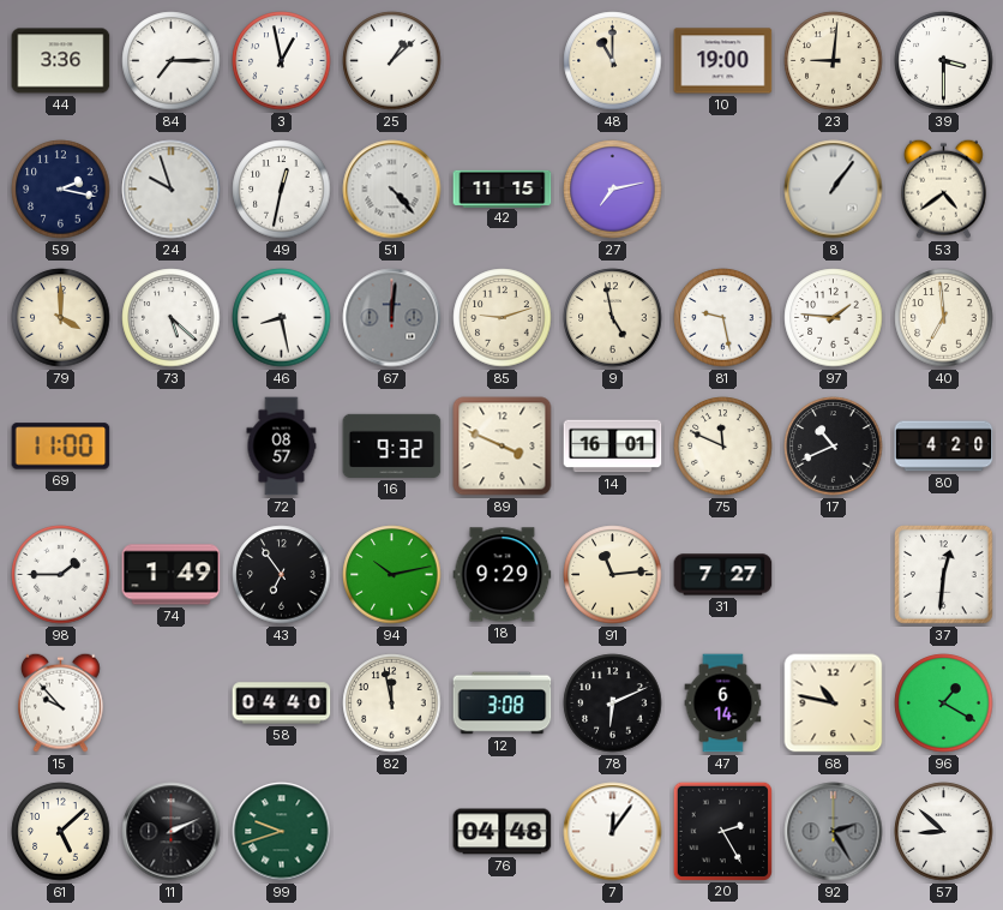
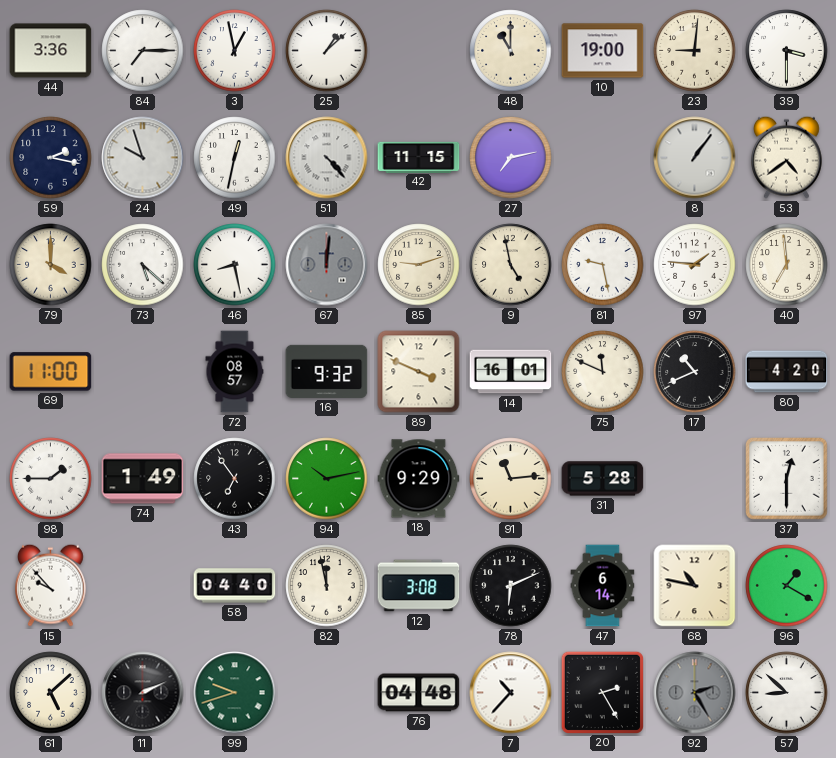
31: 7:27 -> 5:28
37: 12:31 -> 12:30
7: 12:06 -> 10:37
